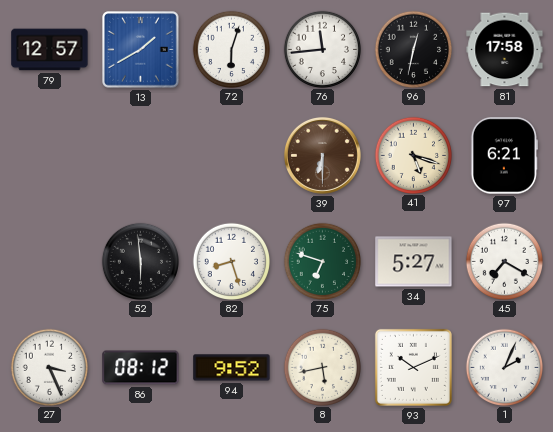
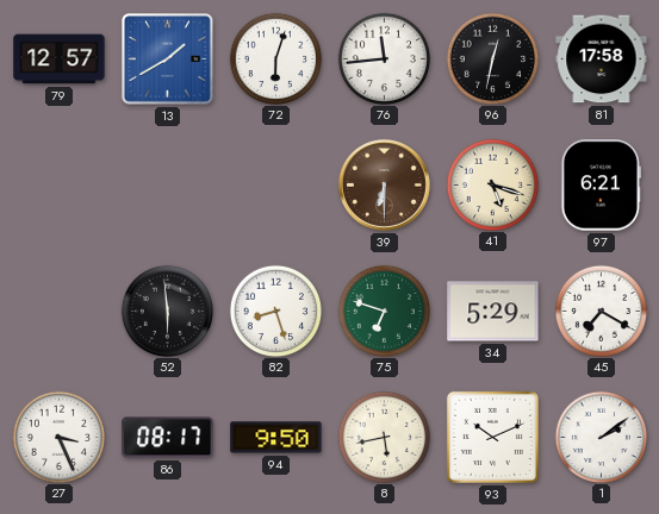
34: 5:27 -> 5:29
86: 08:12 -> 08:17
94: 9:52 -> 9:50
1: 2:04 -> 2:09
